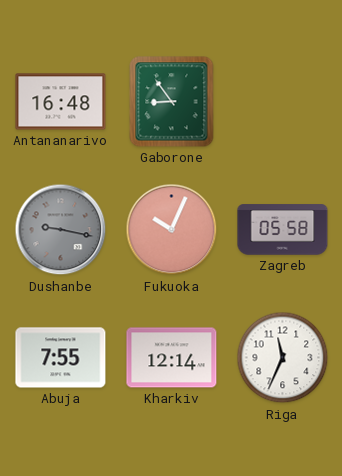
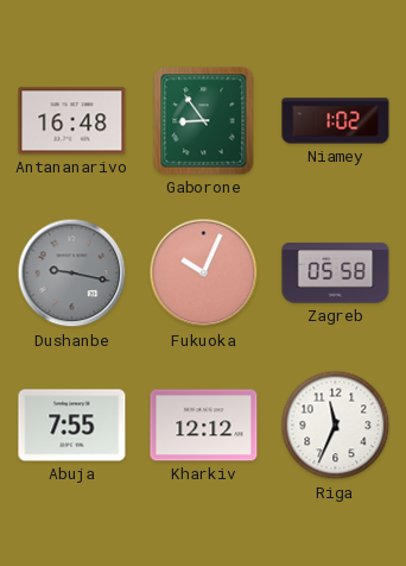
Niamey: none -> 1:02
Kharkiv: 12:14 -> 12:12
